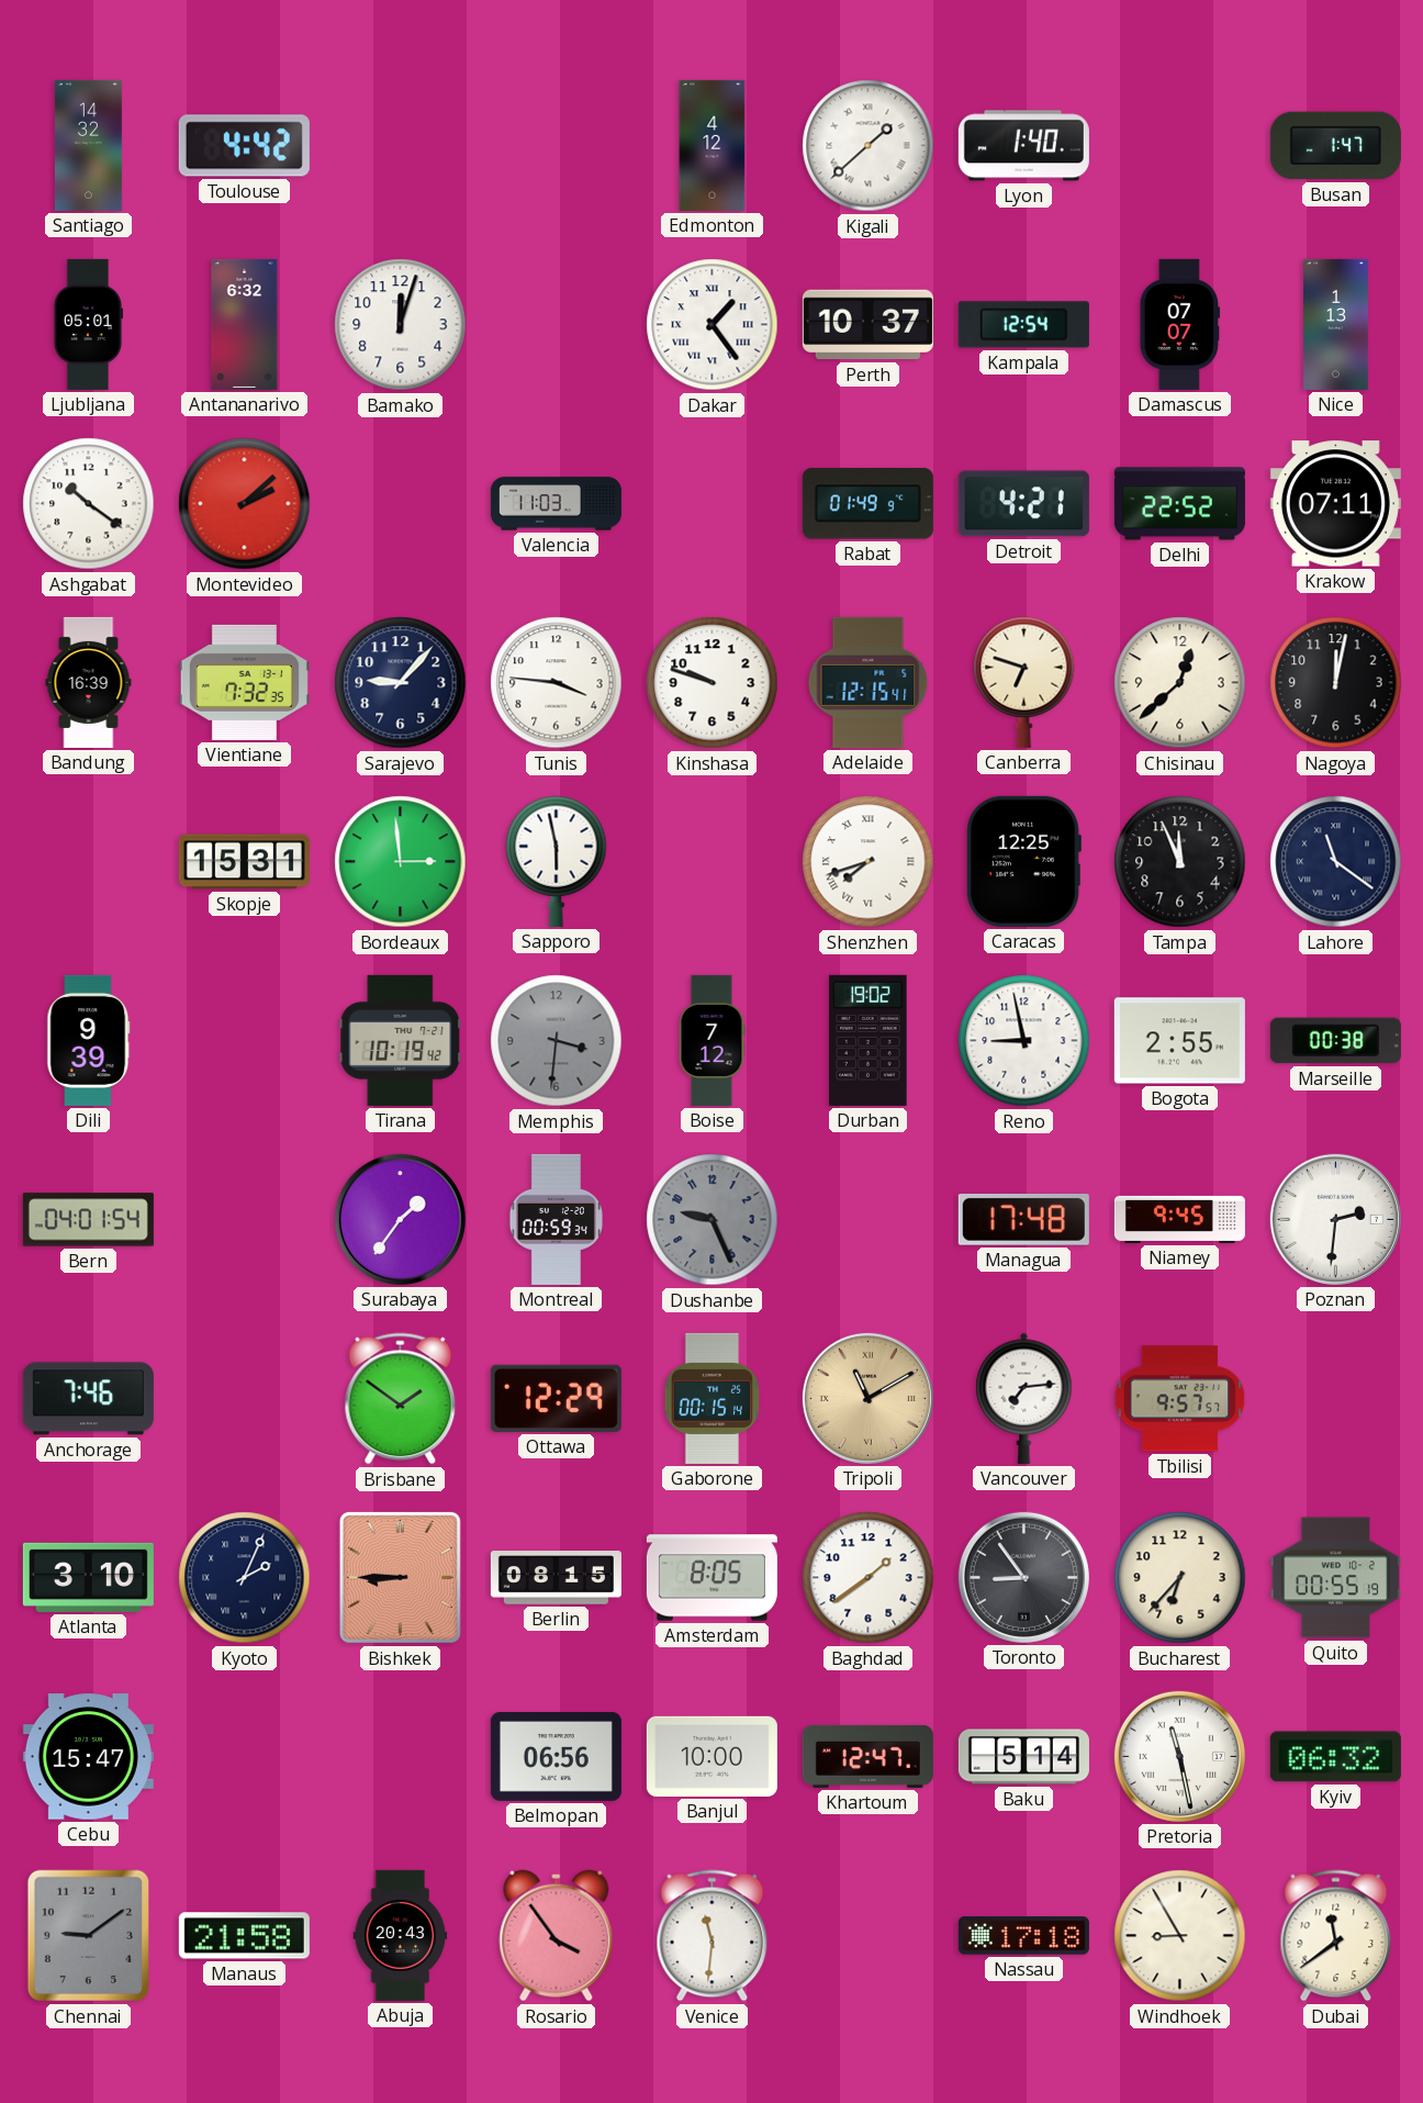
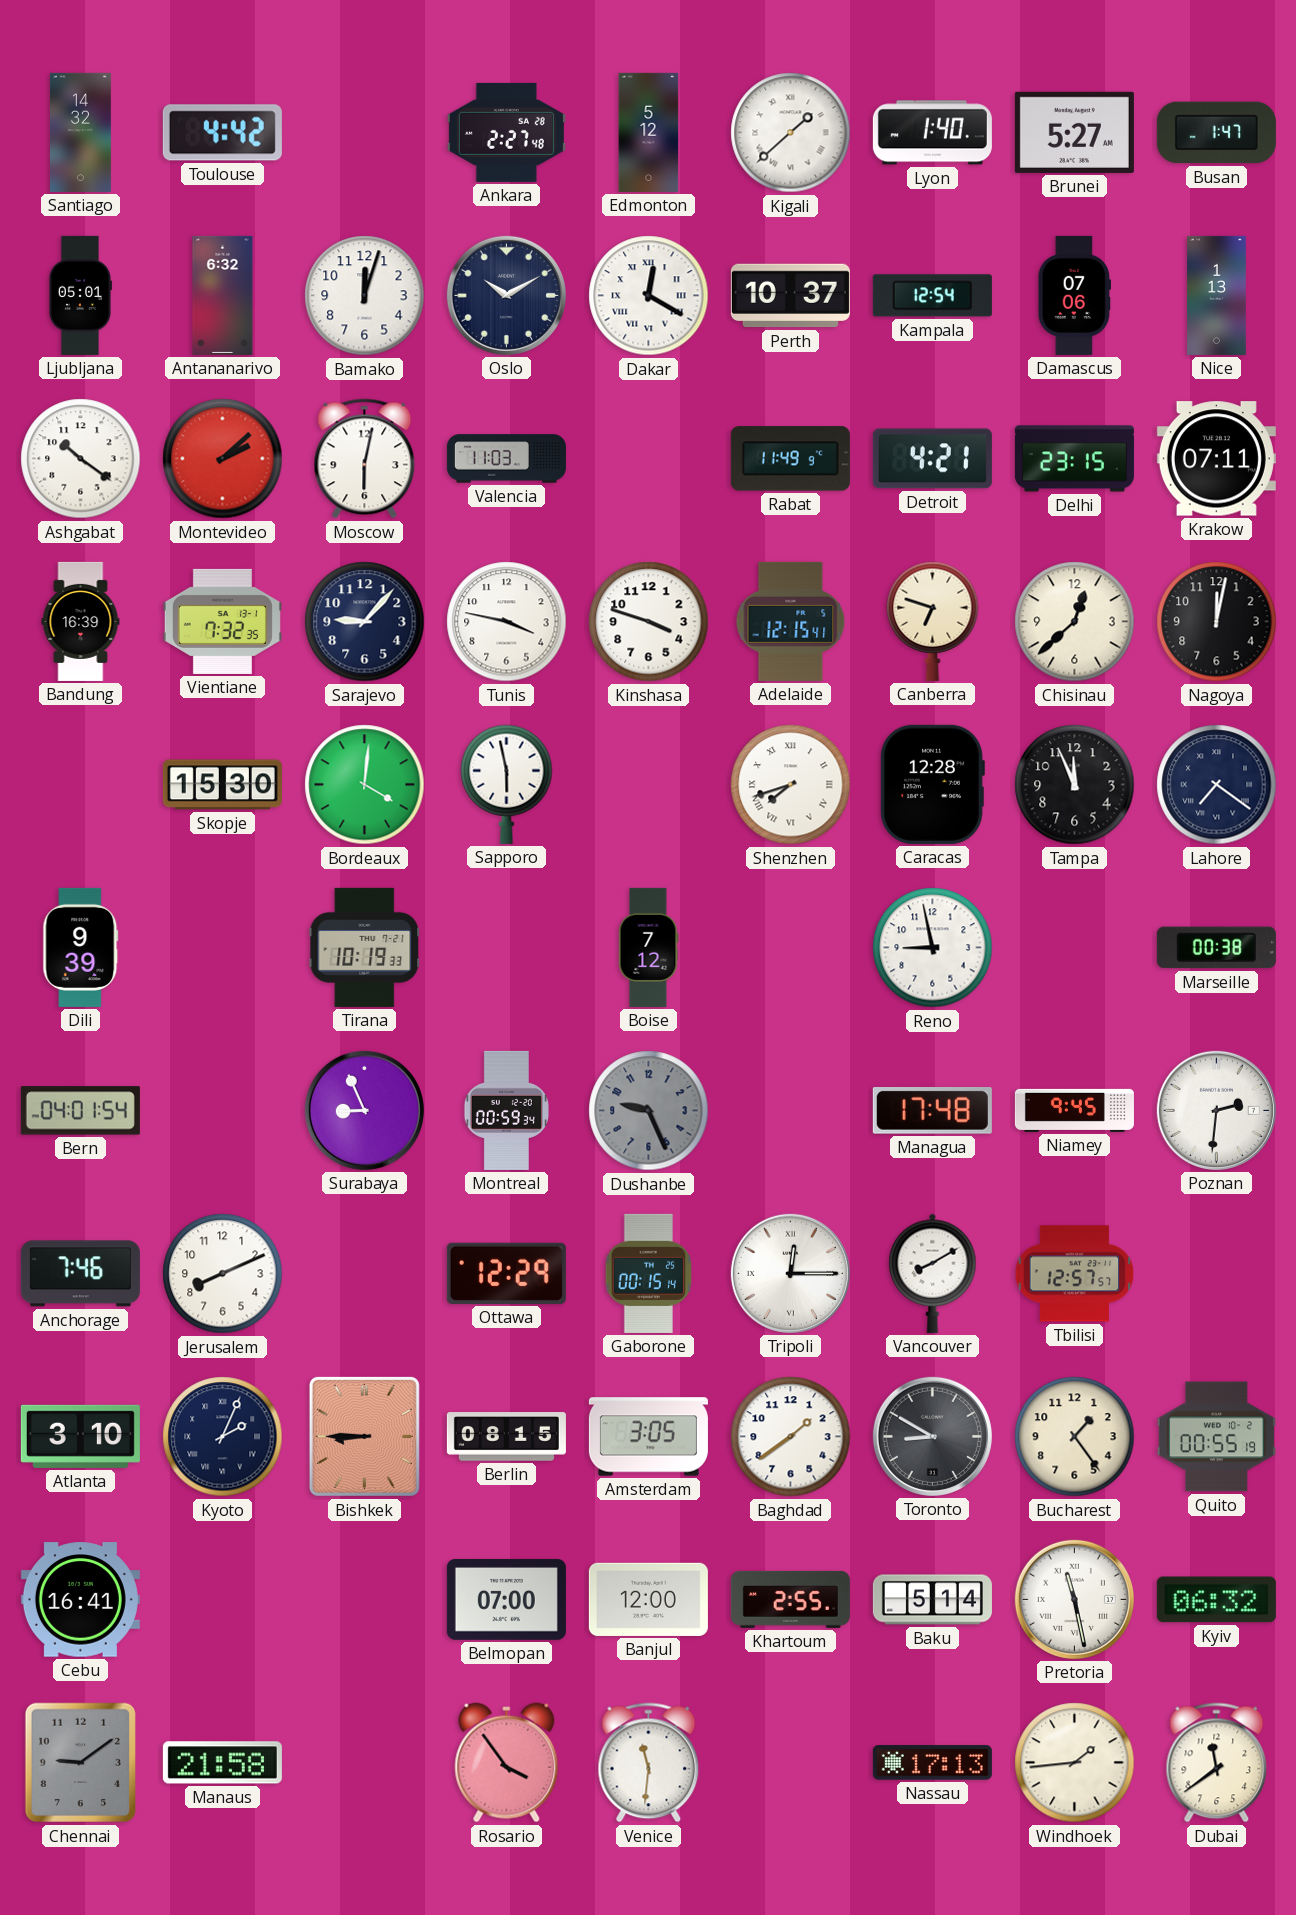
Ankara: none -> 2:27
Edmonton: 4:12 -> 5:12
Brunei: none -> 5:27
Oslo: none -> 10:10
Dakar: 1:24 -> 12:20
Damascus: 07:07 -> 07:06
Moscow: none -> 6:02
Rabat: 01:49 -> 11:49
Delhi: 22:52 -> 23:15
Tunis: 3:46 -> 3:47
Kinshasa: 9:48 -> 3:48
Skopje: 15:31 -> 15:30
Bordeaux: 2:59 -> 4:01
Caracas: 12:25 -> 12:28
Lahore: 11:21 -> 7:21
Tirana: 10:19:42 -> 10:19:33
Memphis: 3:31 -> none
Durban: 19:02 -> none
Bogota: 2:55 -> none
Surabaya: 1:36 -> 8:56
Jerusalem: none -> 8:11
Brisbane: 1:51 -> none
Tripoli: 11:10 -> 12:15
Tripoli dial: champagne -> white
Vancouver: 7:14 -> 8:10
Tbilisi: 9:57 -> 12:57
Amsterdam: 8:05 -> 3:05
Toronto: 8:54 -> 8:50
Bucharest: 6:37 -> 1:24
Cebu: 15:47 -> 16:41
Belmopan: 06:56 -> 07:00
Banjul: 10:00 -> 12:00
Khartoum: 12:47 -> 2:55
Abuja: 20:43 -> none
Nassau: 17:18 -> 17:13
Windhoek: 8:55 -> 1:44
